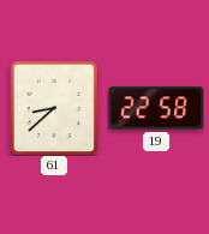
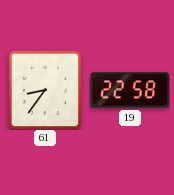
61: 8:38 -> 8:36
